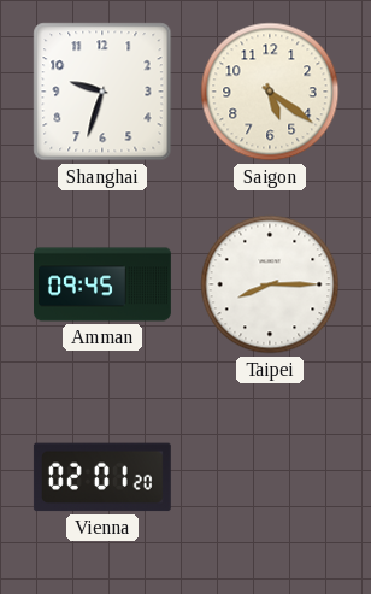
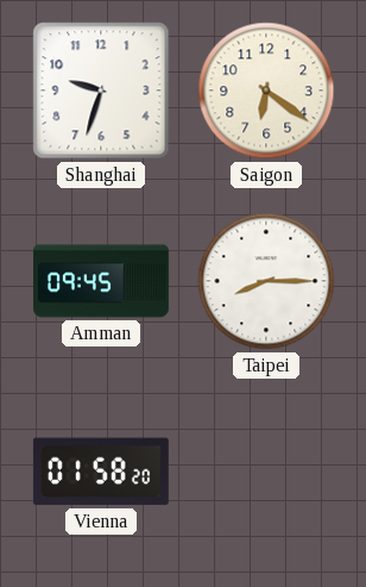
Saigon: 5:21 -> 6:21
Vienna: 02:01 -> 01:58
